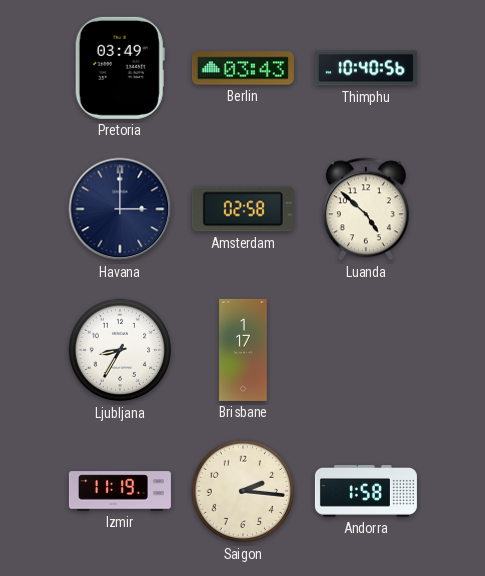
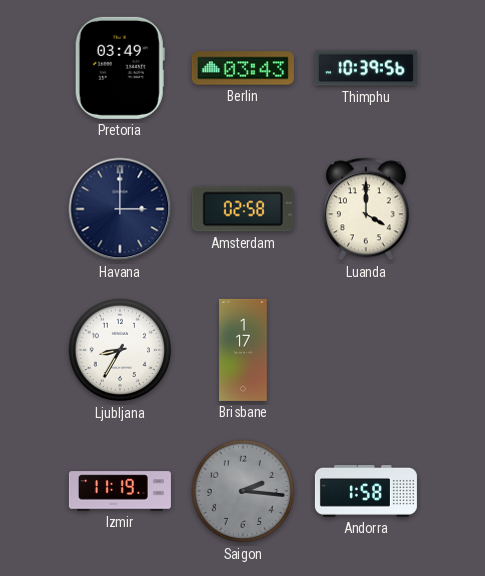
Thimphu: 10:40 -> 10:39
Luanda: 4:52 -> 4:00
Saigon dial: cream -> grey
